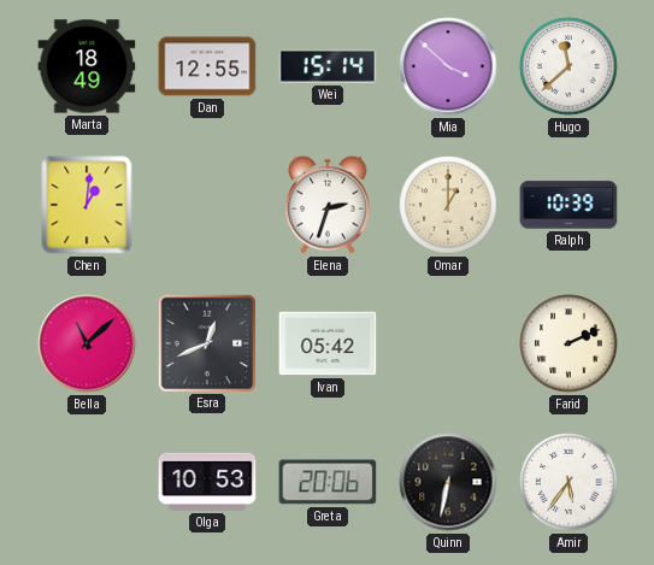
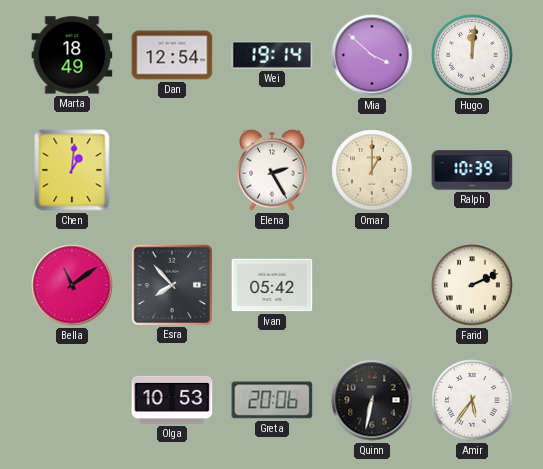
Dan: 12:55 -> 12:54
Wei: 15:14 -> 19:14
Hugo: 11:38 -> 12:01
Elena: 2:33 -> 2:25
Bella: 11:08 -> 11:09
Esra: 12:41 -> 7:53
